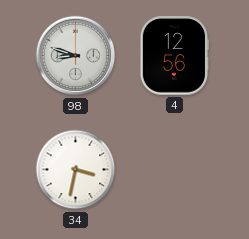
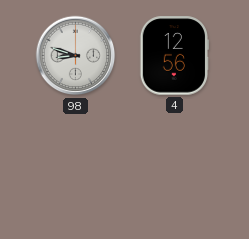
34: 3:32 -> none
